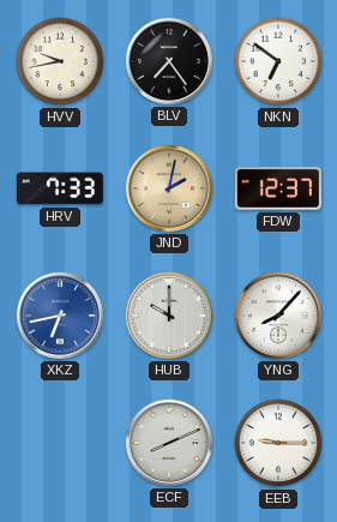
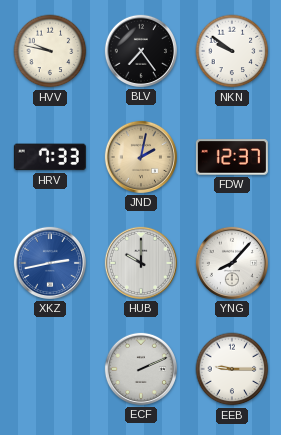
HVV: 9:43 -> 9:47
NKN: 6:51 -> 9:51
XKZ: 6:43 -> 2:43
ECF: 8:11 -> 2:11
